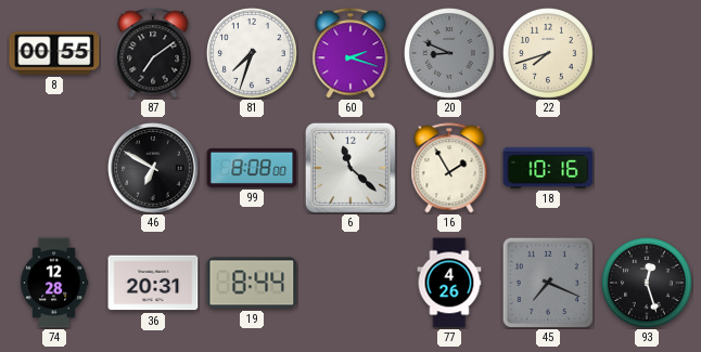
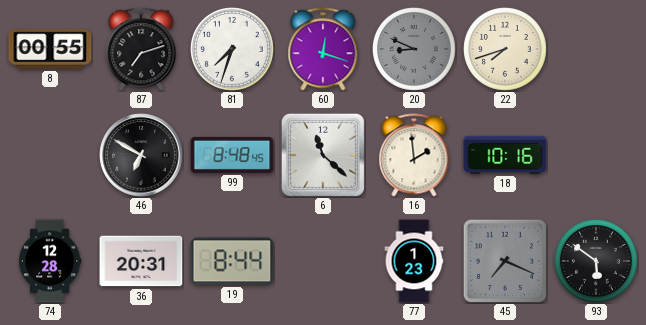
87: 7:09 -> 7:12
60: 2:18 -> 12:18
99: 8:08 -> 8:48
16: 1:55 -> 1:59
77: 4:26 -> 1:23
93: 12:27 -> 5:51
